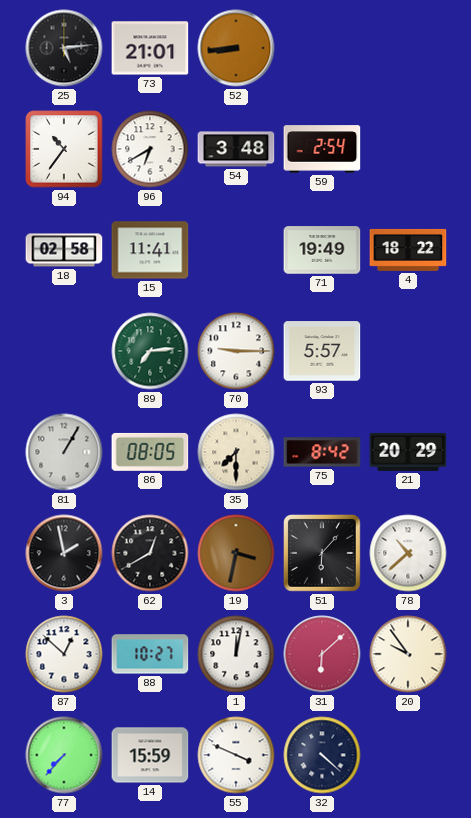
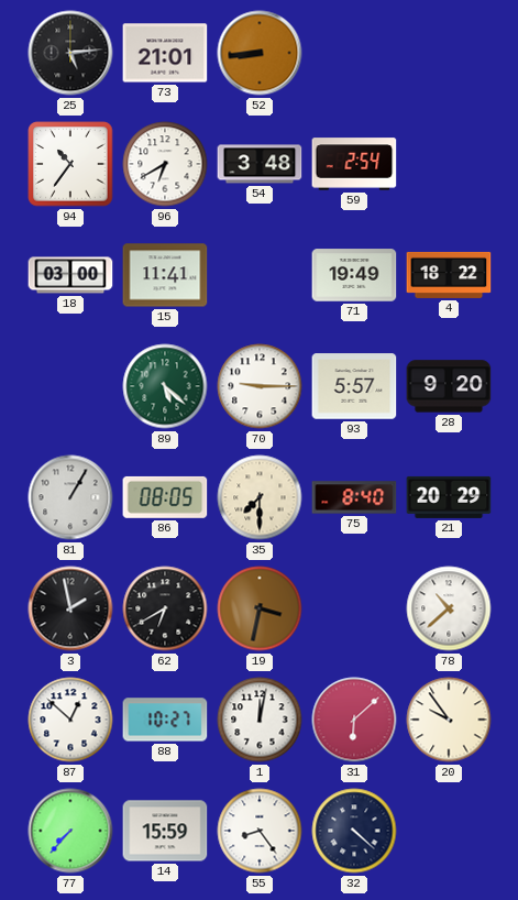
18: 02:58 -> 03:00
89: 7:14 -> 5:22
28: none -> 9:20
75: 8:42 -> 8:40
62: 12:40 -> 6:40
51: 6:07 -> none
55: 3:49 -> 8:24
